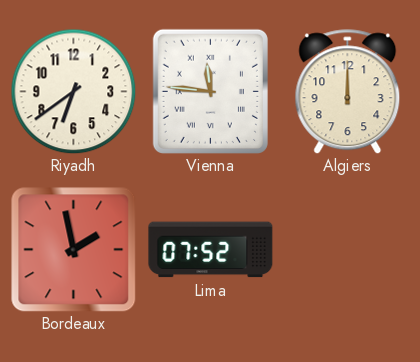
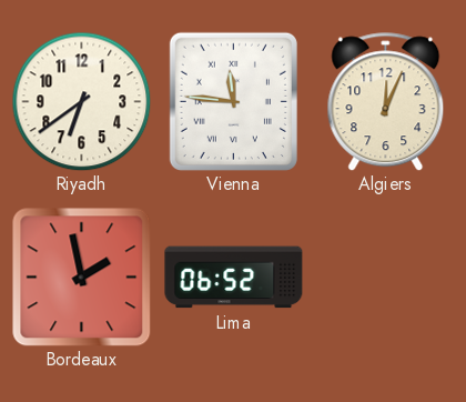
Algiers: 12:00 -> 12:04
Lima: 07:52 -> 06:52
